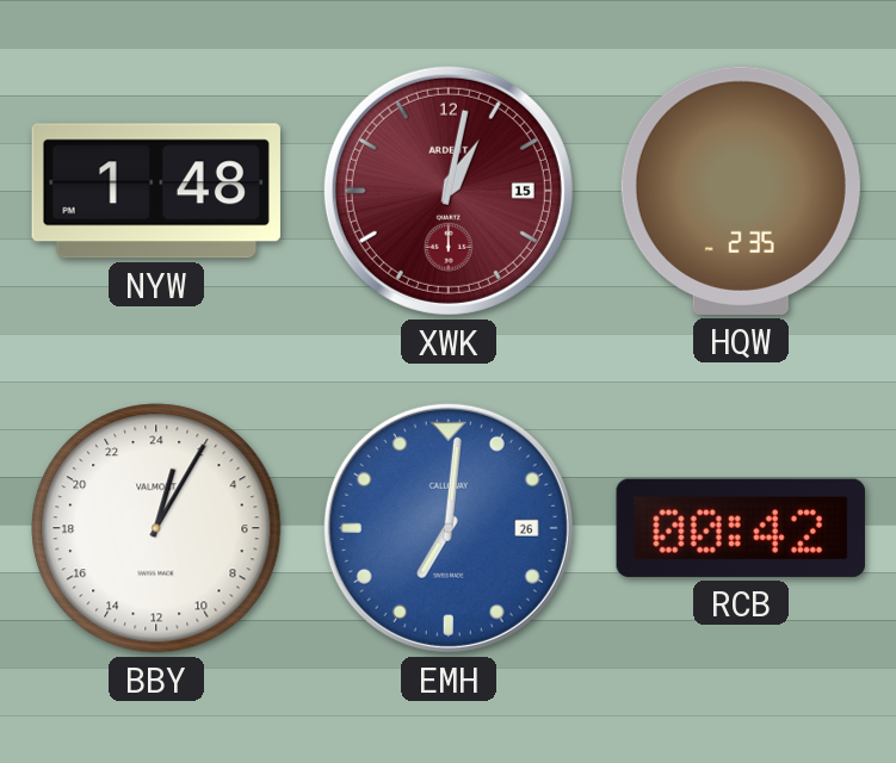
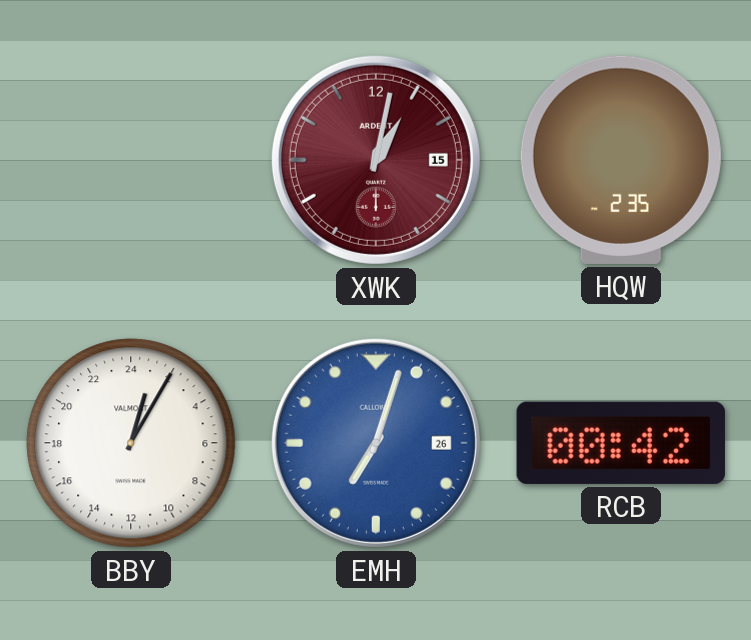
NYW: 1:48 -> none
EMH: 7:01 -> 7:03
